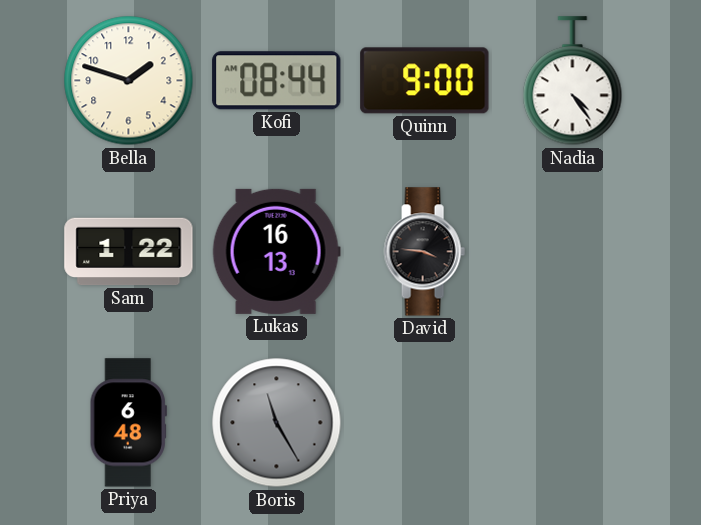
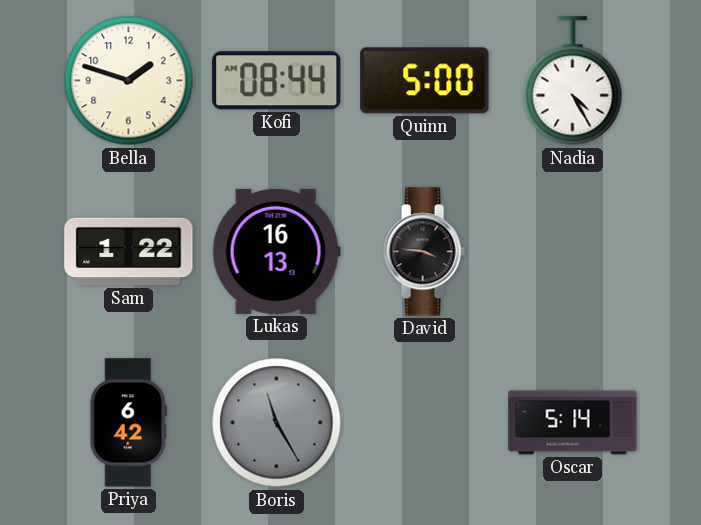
Quinn: 9:00 -> 5:00
Nadia: 4:24 -> 4:25
Priya: 6:48 -> 6:42
Oscar: none -> 5:14
